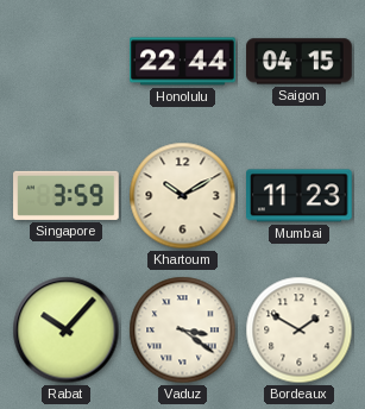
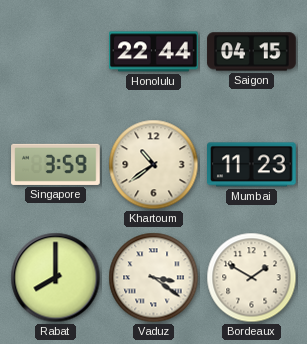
Khartoum: 10:10 -> 10:39
Rabat: 10:07 -> 8:00
